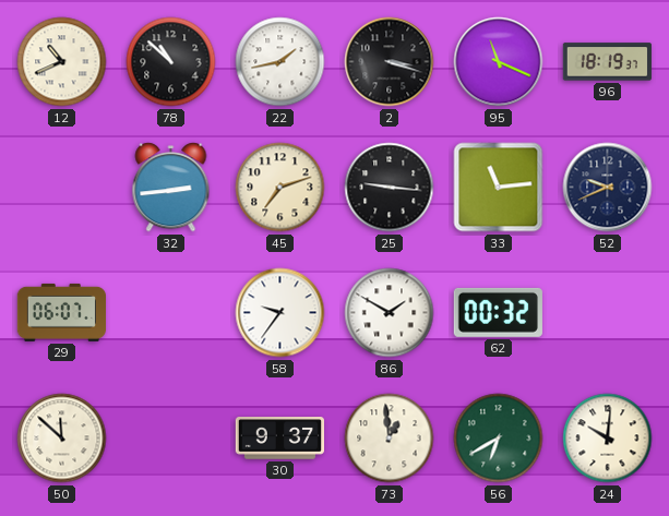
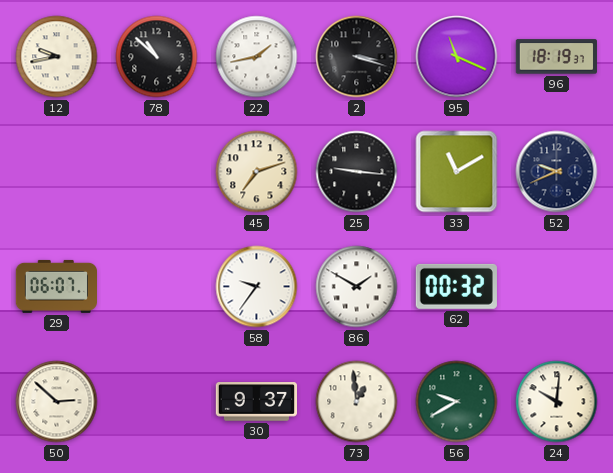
12: 10:41 -> 9:43
32: 2:44 -> none
33: 11:14 -> 11:10
50: 11:52 -> 2:52
56: 6:40 -> 9:40
